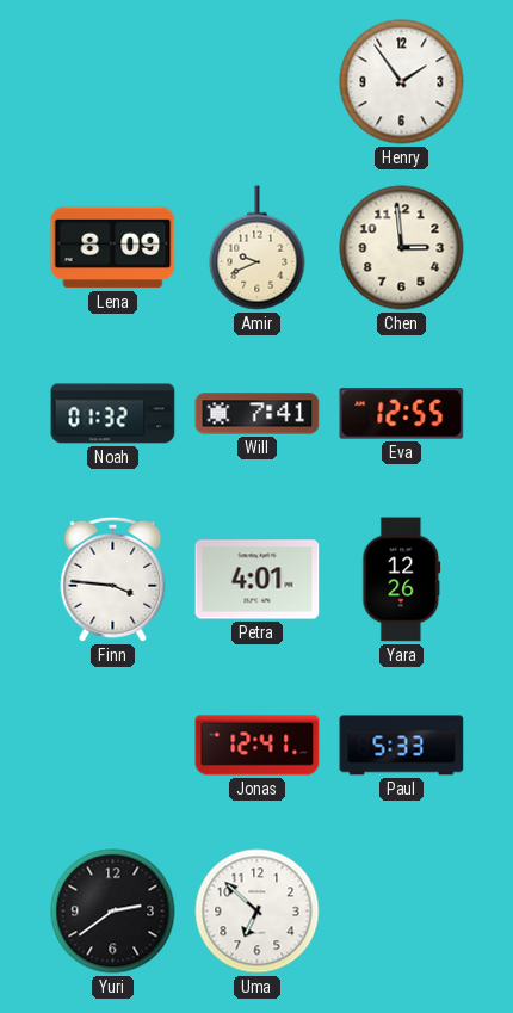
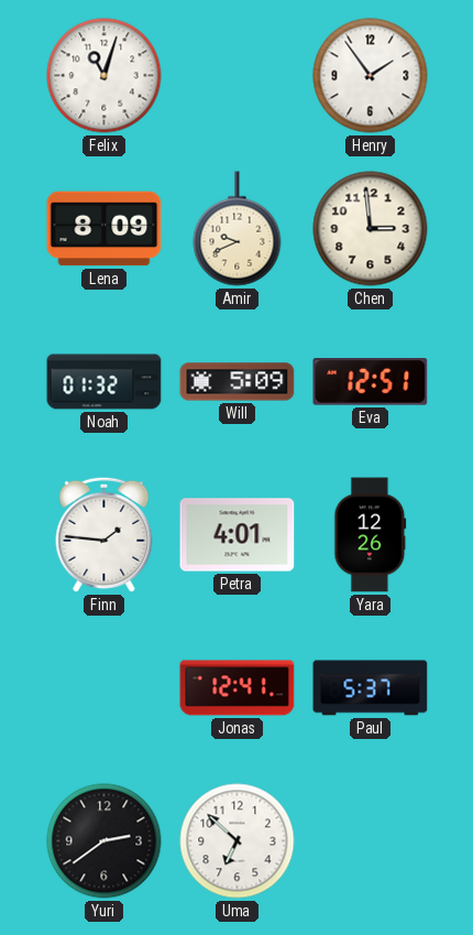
Felix: none -> 11:03
Will: 7:41 -> 5:09
Eva: 12:55 -> 12:51
Finn: 3:46 -> 1:46
Paul: 5:33 -> 5:37
